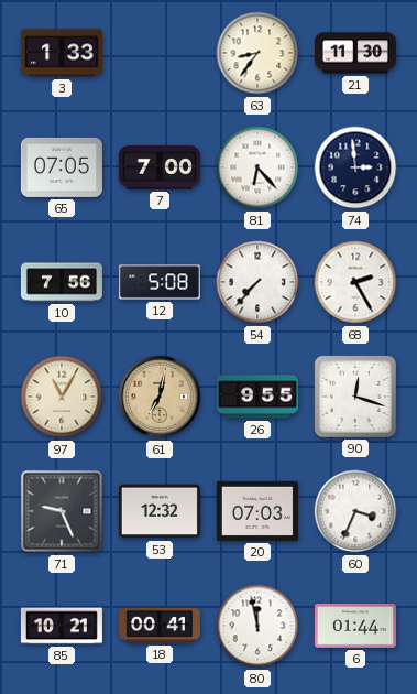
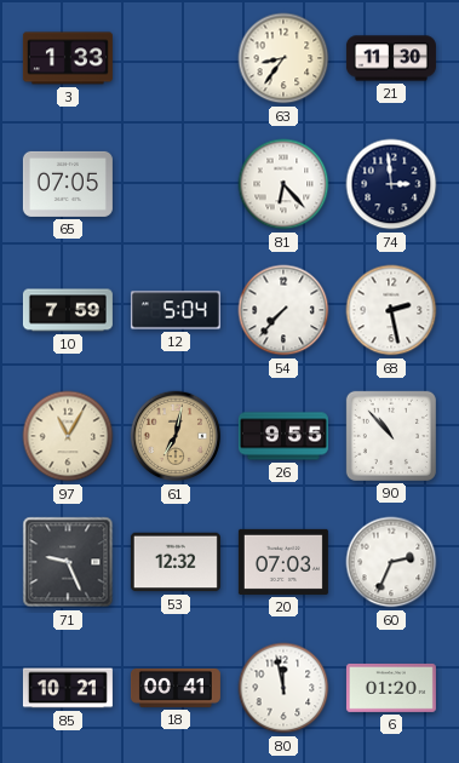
7: 7:00 -> none
10: 7:56 -> 7:59
12: 5:08 -> 5:04
68: 2:25 -> 2:28
90: 12:18 -> 10:53
60: 3:34 -> 2:34
6: 01:44 -> 01:20
